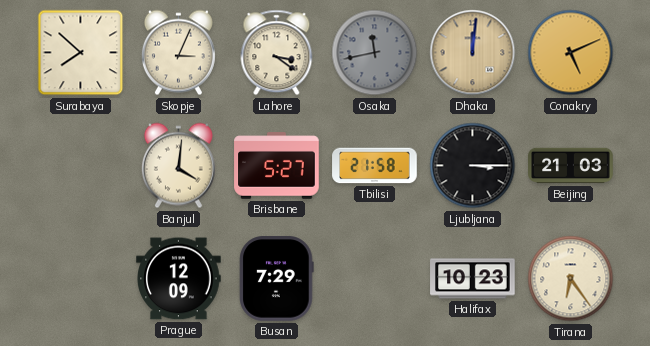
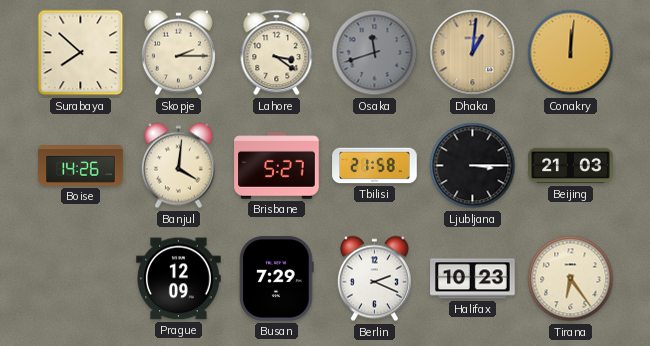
Skopje: 3:04 -> 2:15
Osaka: 11:43 -> 11:42
Dhaka: 12:01 -> 1:01
Conakry: 5:11 -> 12:01
Boise: none -> 14:26
Berlin: none -> 2:19
